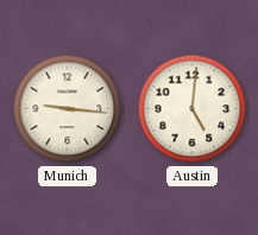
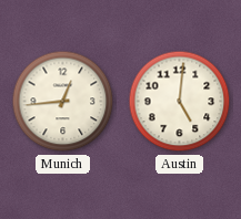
Munich: 9:16 -> 12:44
